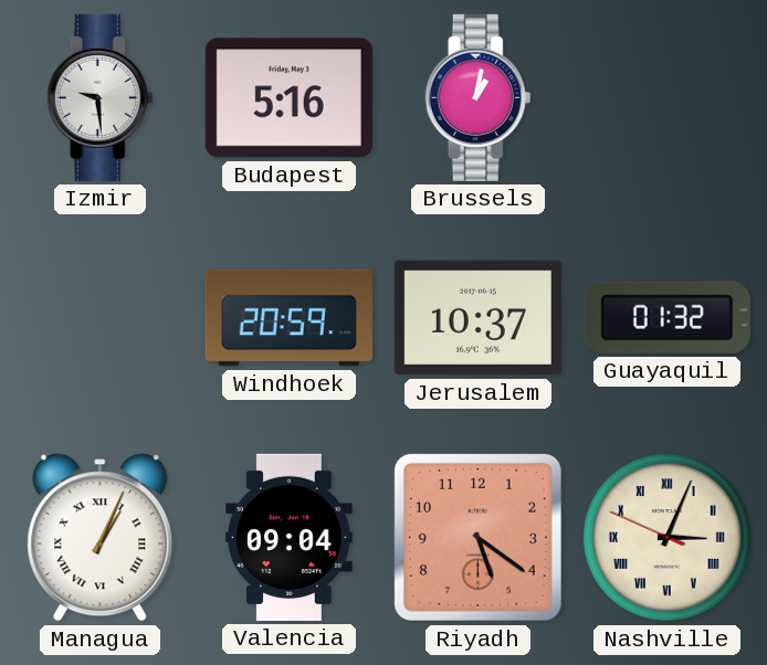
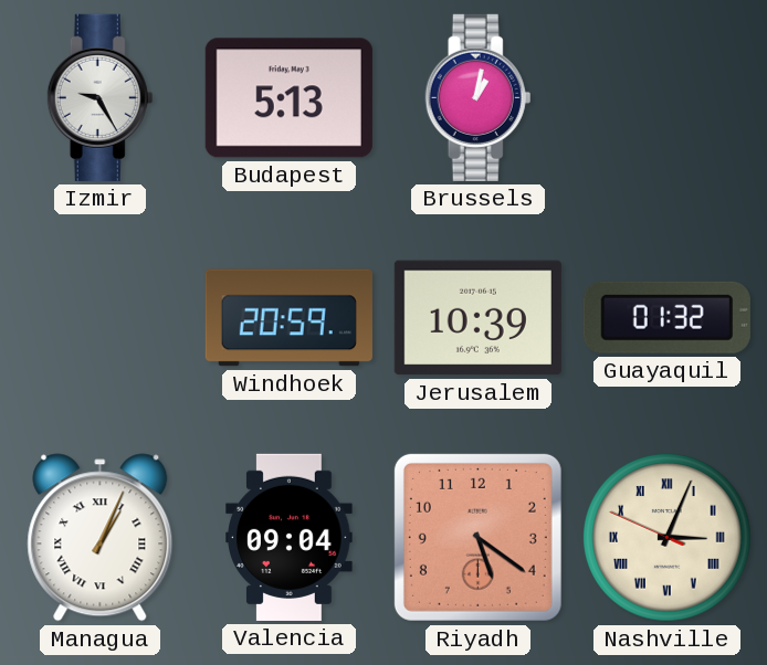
Izmir: 9:29 -> 9:25
Budapest: 5:16 -> 5:13
Jerusalem: 10:37 -> 10:39
